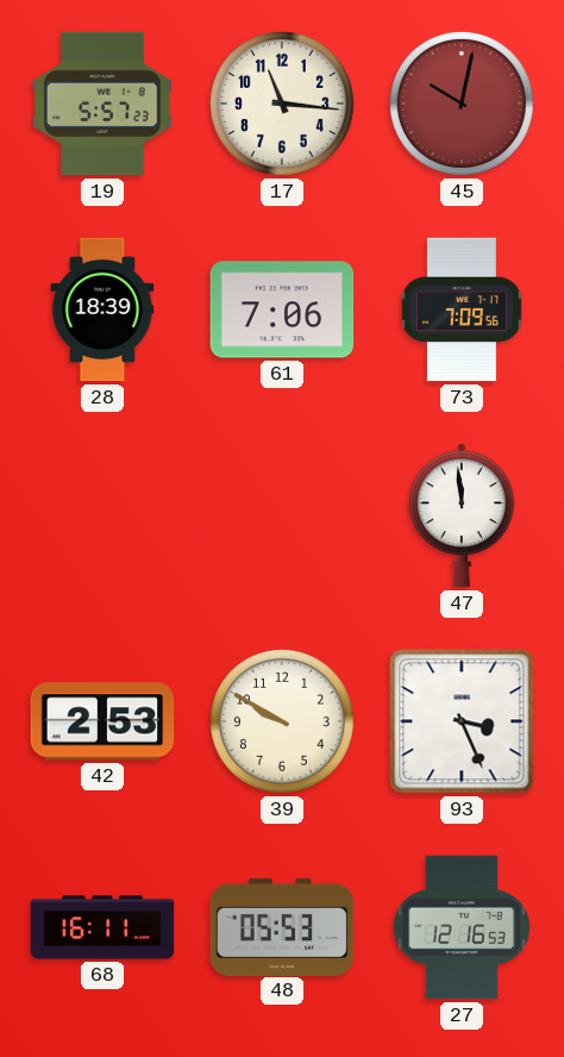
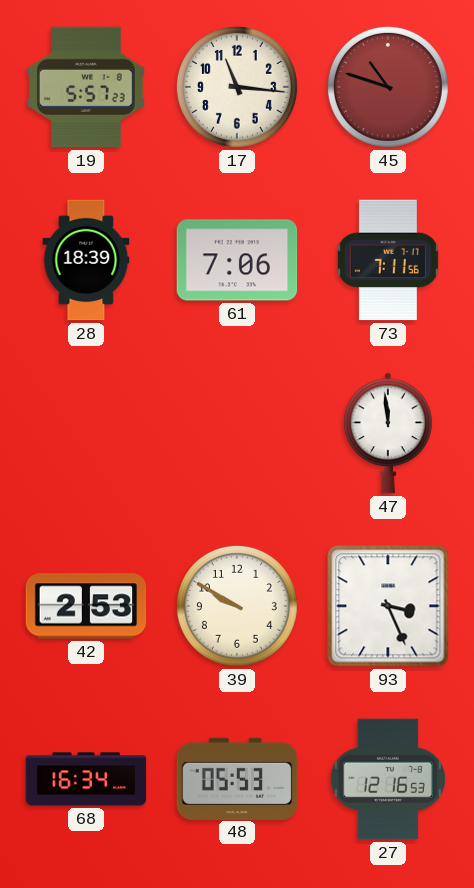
45: 10:02 -> 10:48
73: 7:09 -> 7:11
68: 16:11 -> 16:34
